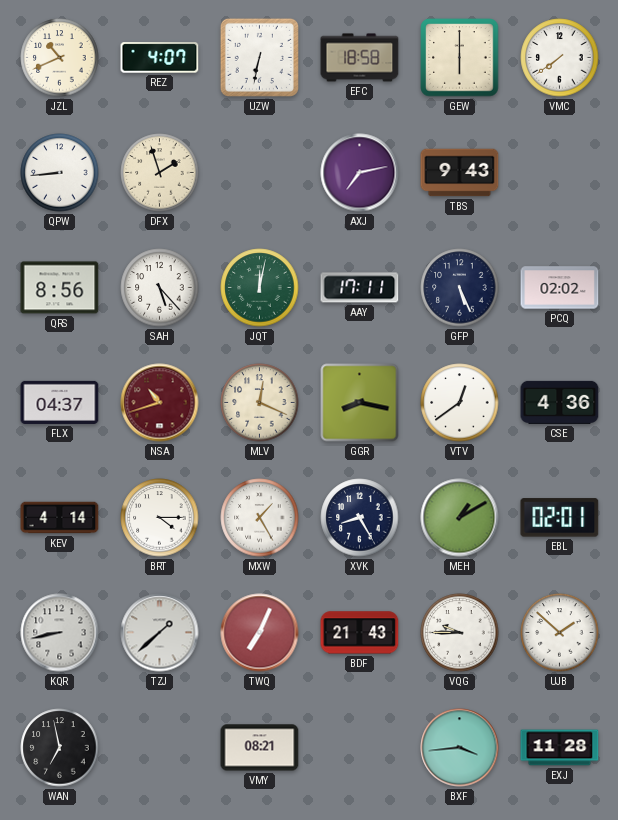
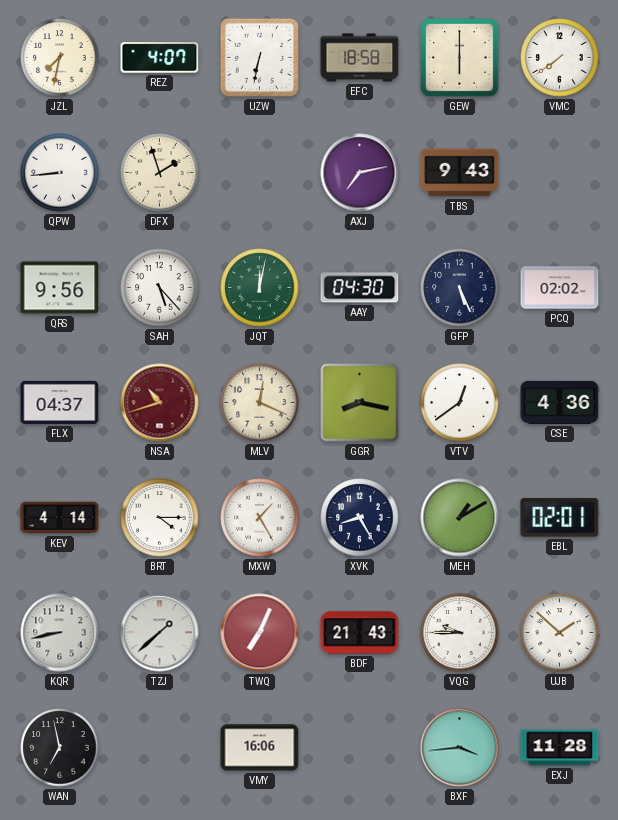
JZL: 10:41 -> 7:32
QRS: 8:56 -> 9:56
AAY: 17:11 -> 04:30
VMY: 08:21 -> 16:06
